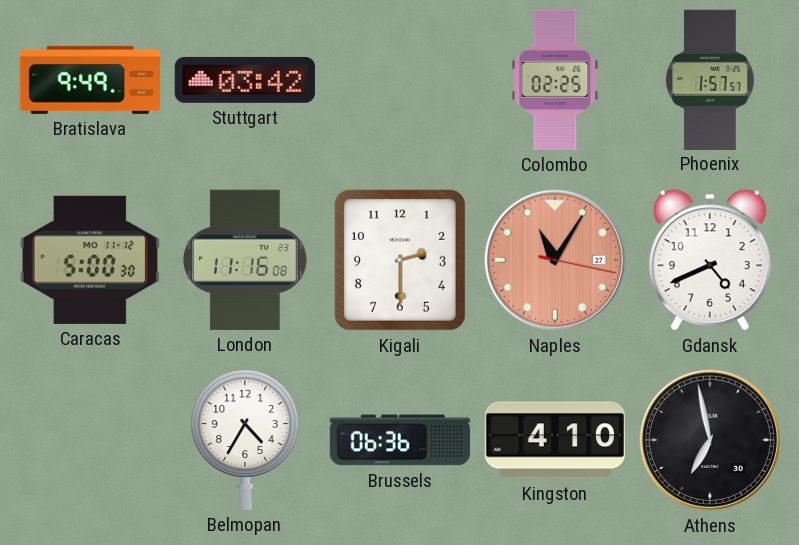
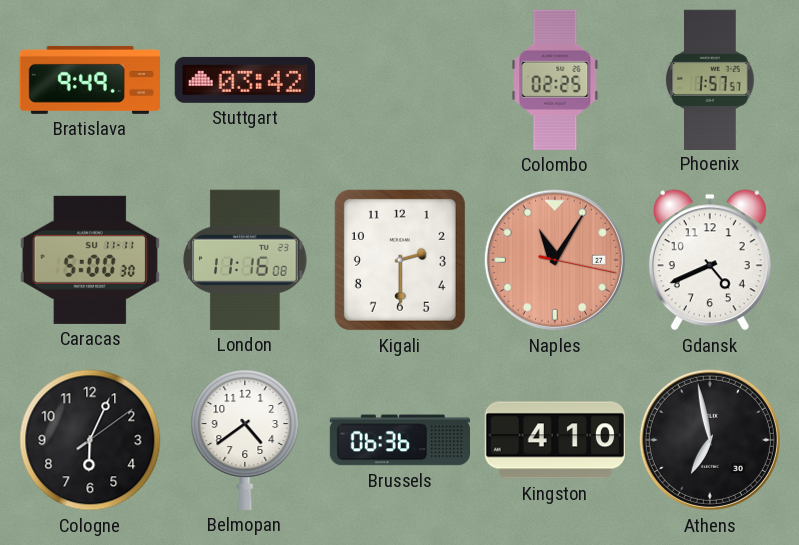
Caracas date: MO 11-12 -> SU 11-11
Cologne: none -> 6:04
Belmopan: 4:35 -> 4:39
